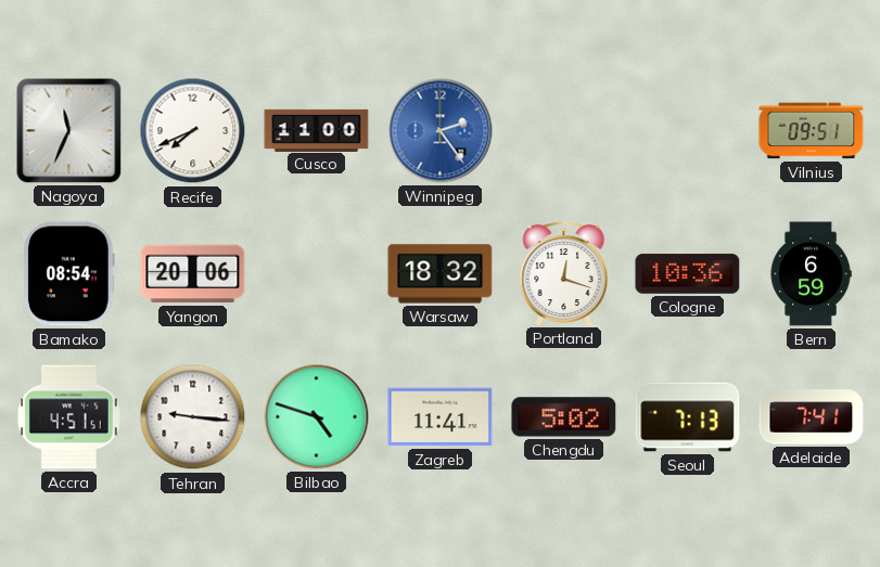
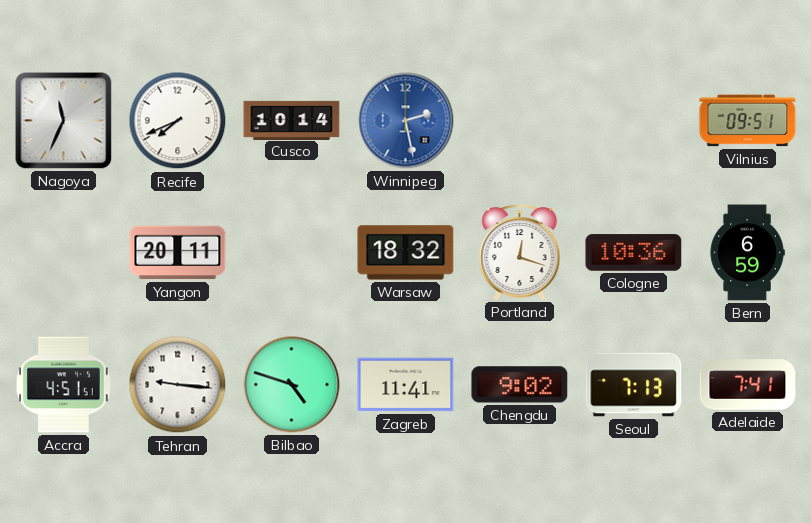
Cusco: 11:00 -> 10:14
Winnipeg: 2:24 -> 2:28
Bamako: 08:54 -> none
Yangon: 20:06 -> 20:11
Chengdu: 5:02 -> 9:02
